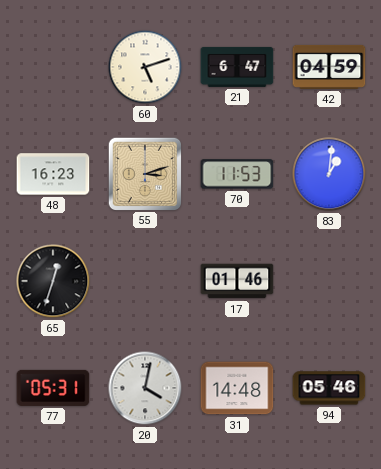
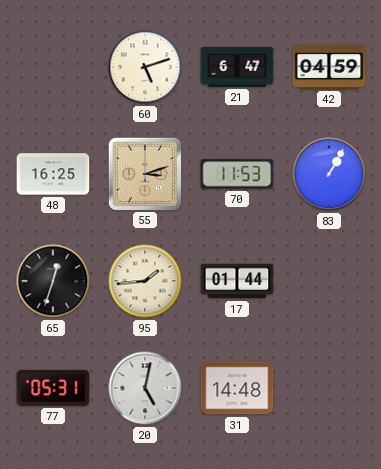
48: 16:23 -> 16:25
83: 1:01 -> 1:05
95: none -> 1:44
17: 01:46 -> 01:44
20: 4:02 -> 5:02
94: 05:46 -> none
